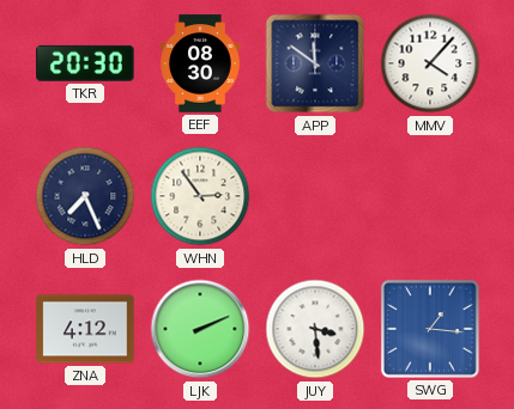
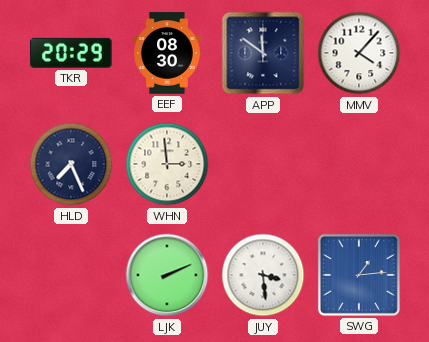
TKR: 20:30 -> 20:29
WHN: 2:54 -> 2:59
ZNA: 4:12 -> none
SWG: 1:16 -> 1:14
